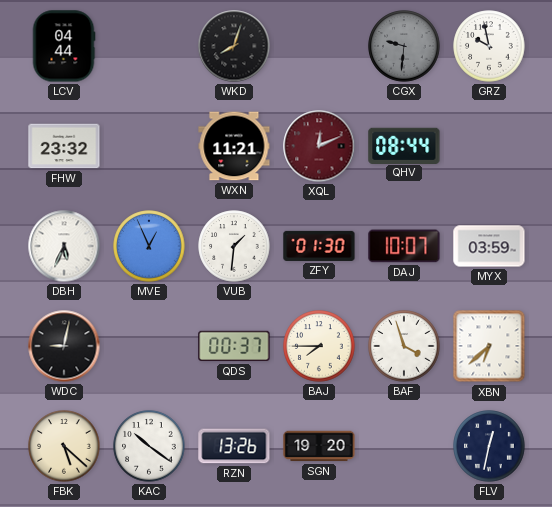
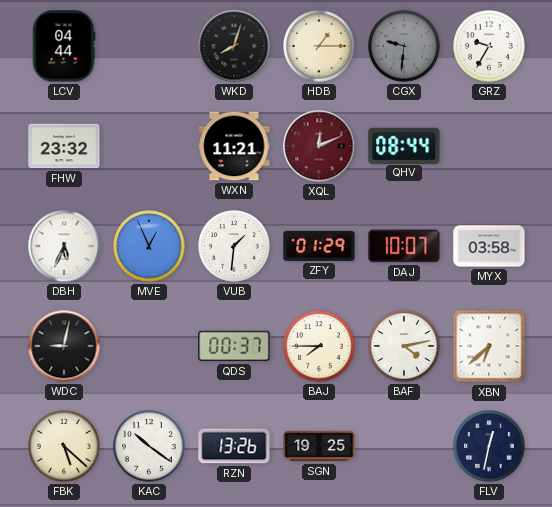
HDB: none -> 1:15
GRZ: 9:58 -> 9:35
ZFY: 01:30 -> 01:29
MYX: 03:59 -> 03:58
BAF: 3:57 -> 4:13
SGN: 19:20 -> 19:25
